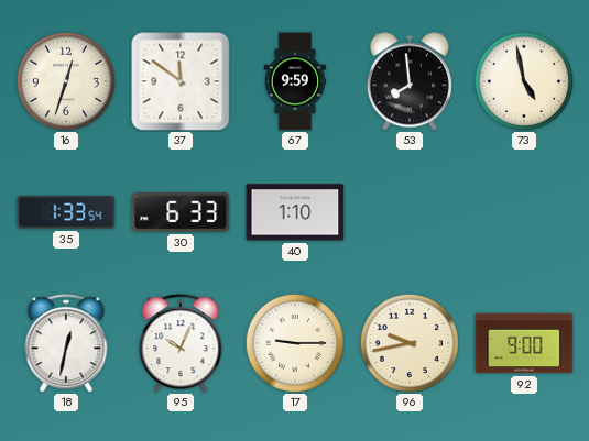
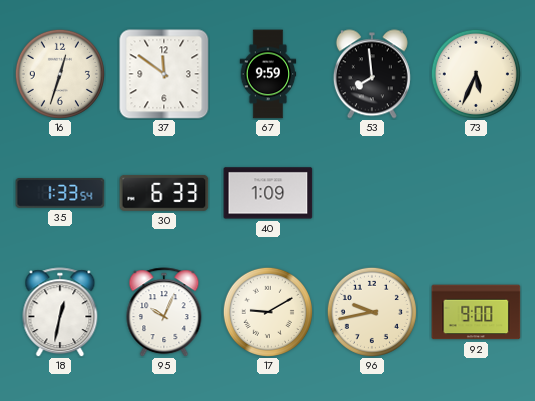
73: 4:58 -> 5:34
40: 1:10 -> 1:09
17: 9:15 -> 9:10
